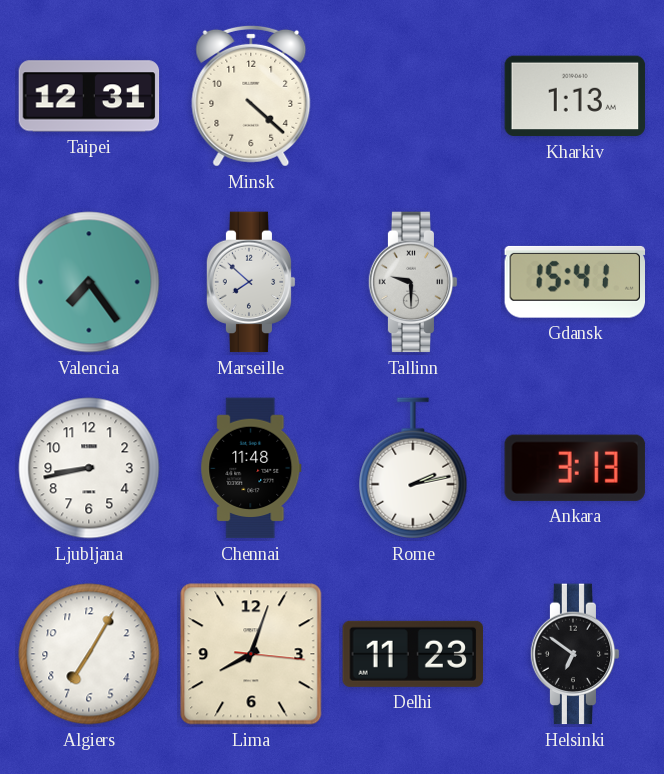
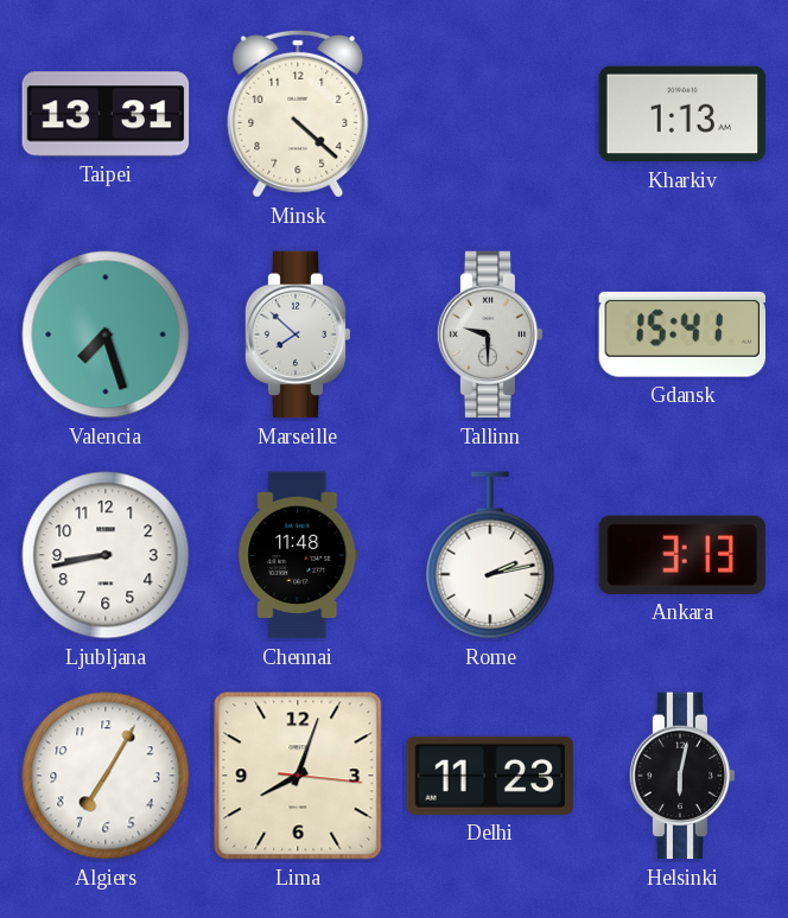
Taipei: 12:31 -> 13:31
Valencia: 7:24 -> 7:27
Helsinki: 6:51 -> 6:02
